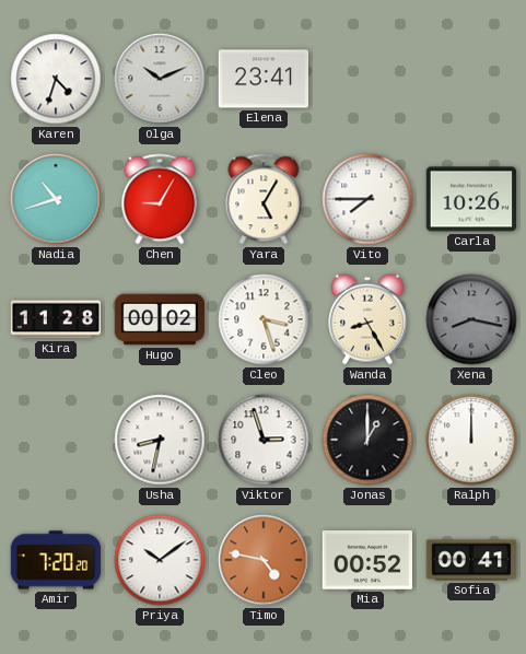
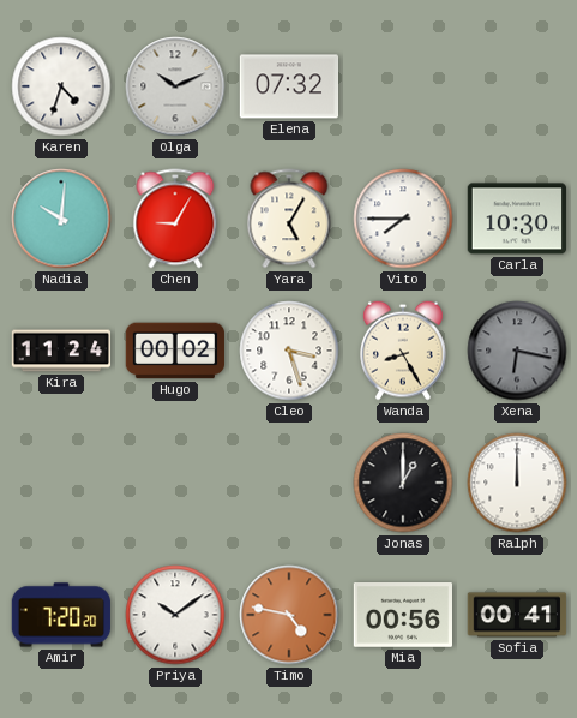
Elena: 23:41 -> 07:32
Nadia: 10:42 -> 10:01
Carla: 10:26 -> 10:30
Kira: 11:28 -> 11:24
Xena: 8:17 -> 6:17
Usha: 8:32 -> none
Viktor: 2:57 -> none
Mia: 00:52 -> 00:56
